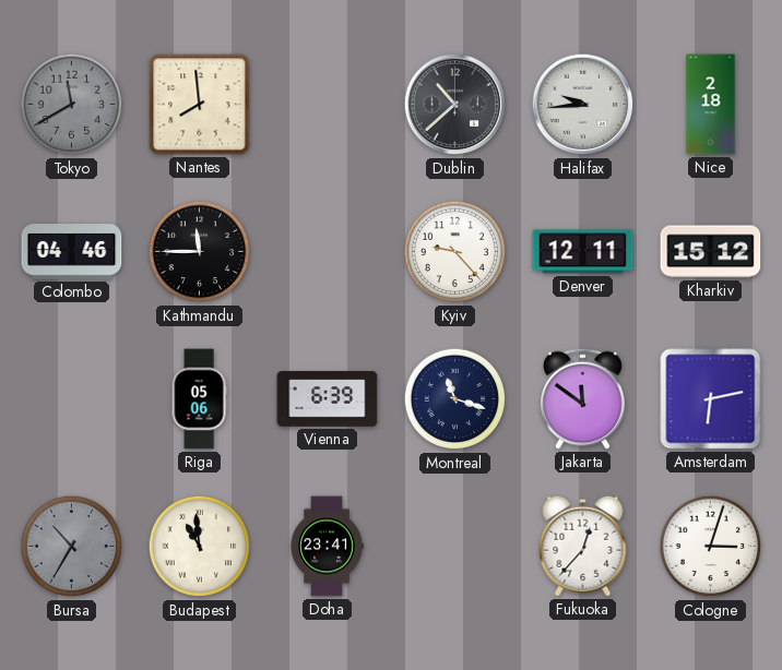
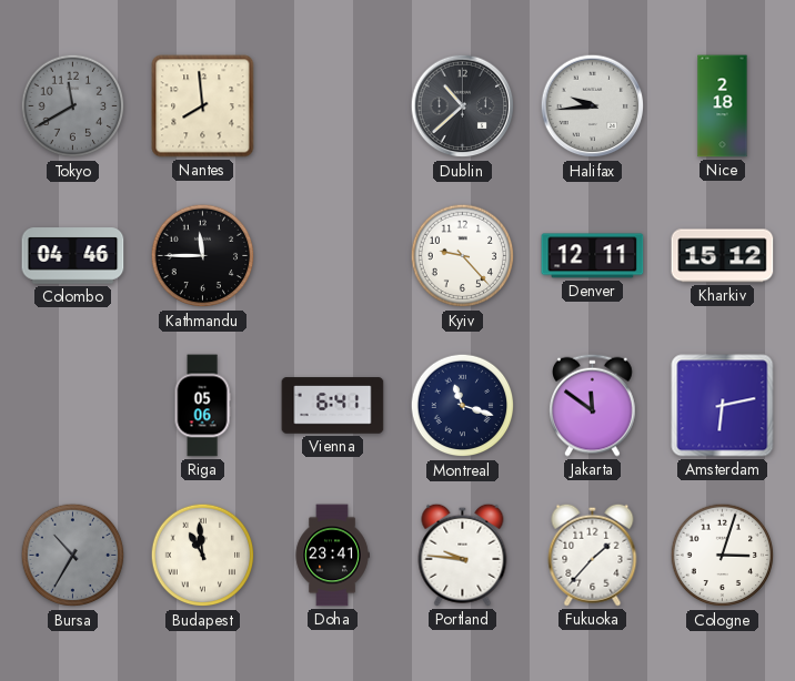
Vienna: 6:39 -> 6:41
Portland: none -> 9:46
Fukuoka: 12:37 -> 1:37
